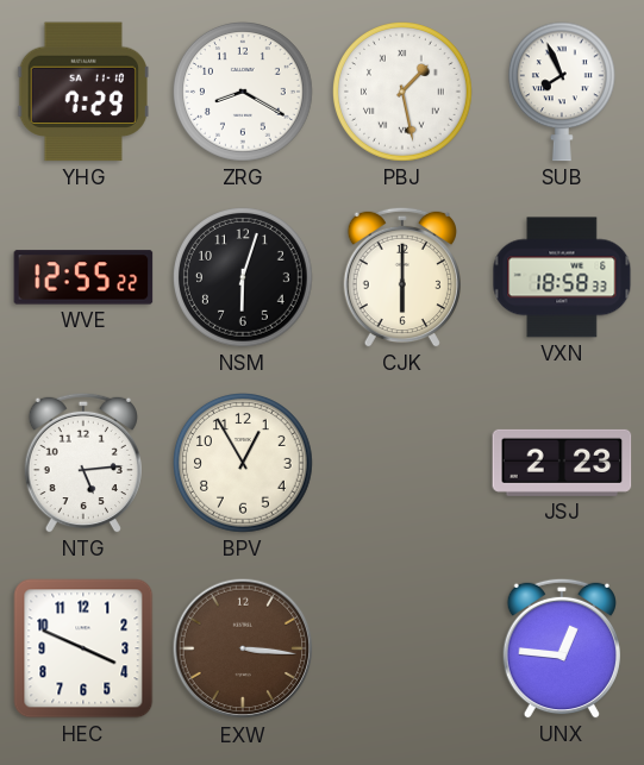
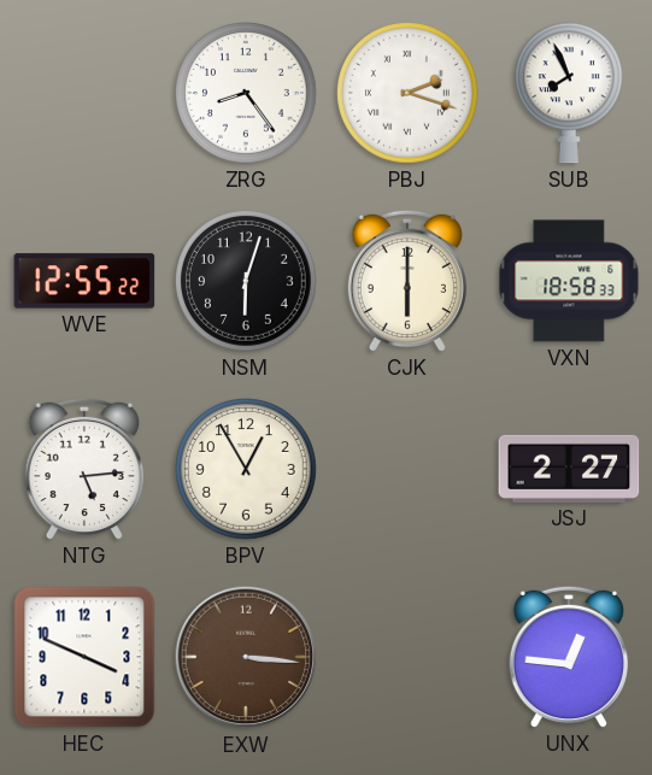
YHG: 7:29 -> none
ZRG: 8:20 -> 8:24
PBJ: 1:28 -> 2:18
JSJ: 2:23 -> 2:27
